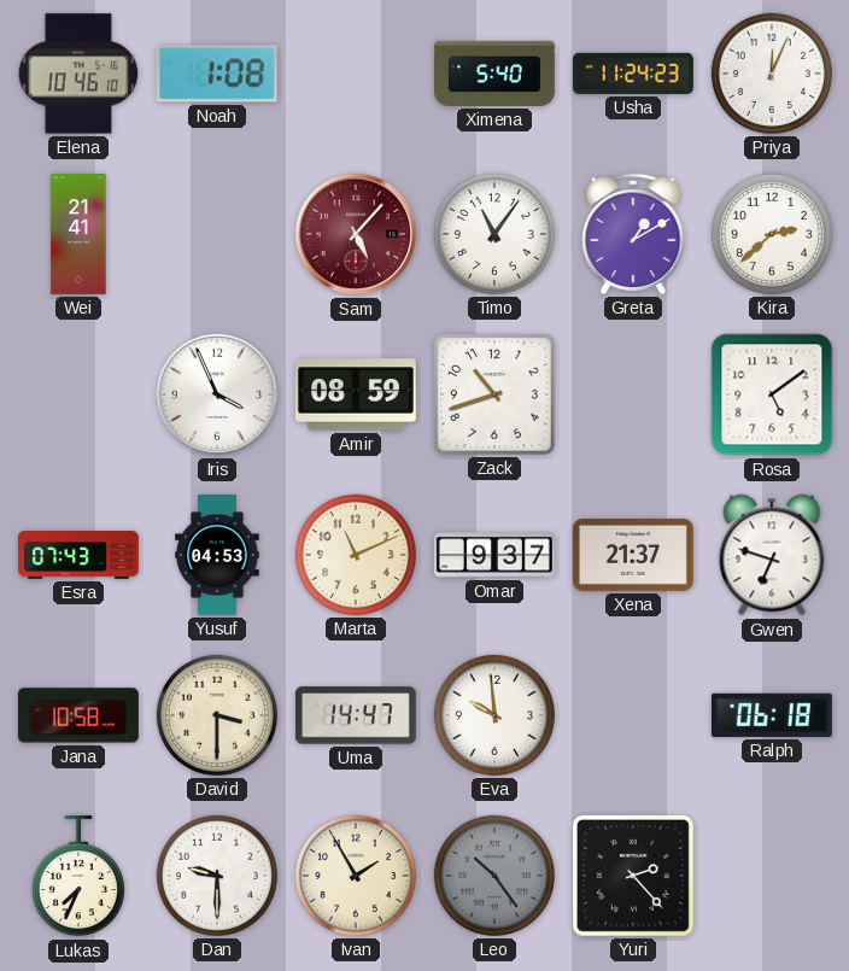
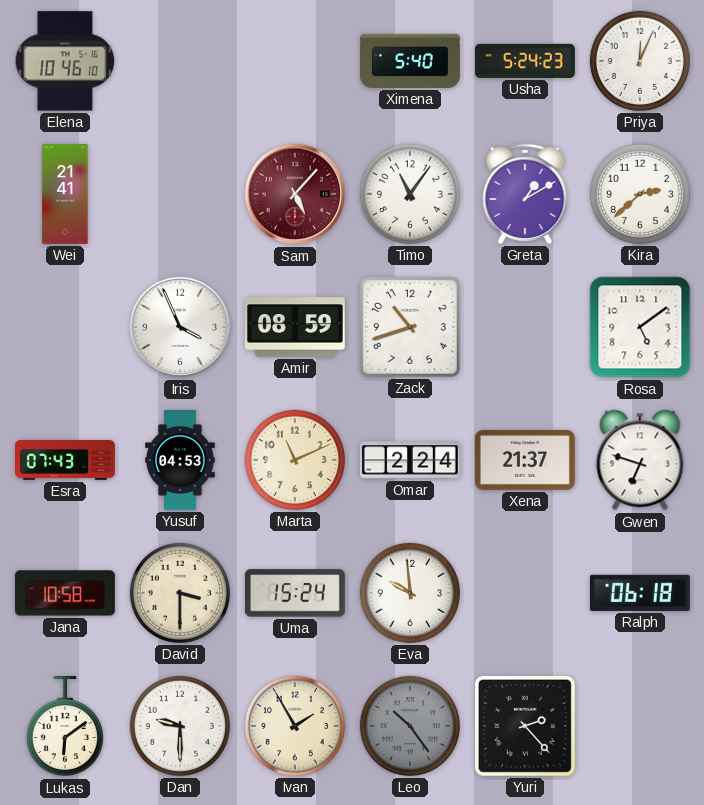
Noah: 1:08 -> none
Usha: 11:24 -> 5:24
Omar: 9:37 -> 2:24
Uma: 14:47 -> 15:24
Lukas: 7:34 -> 6:09
